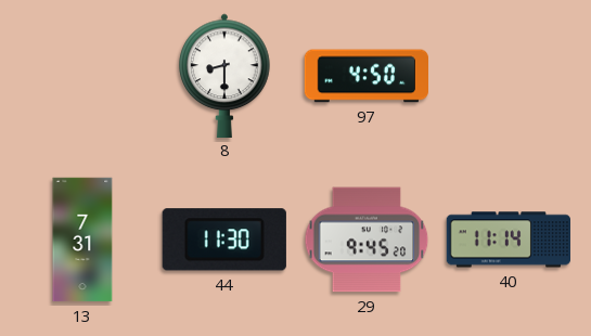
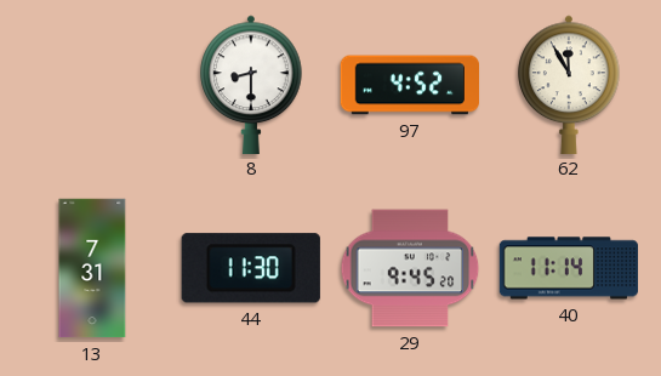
97: 4:50 -> 4:52
62: none -> 11:55
